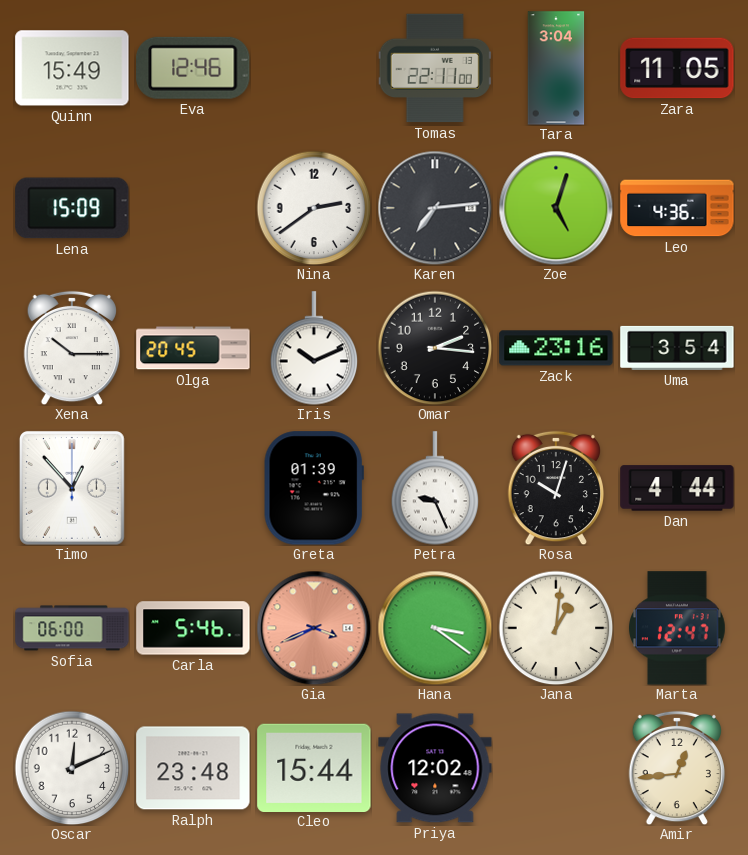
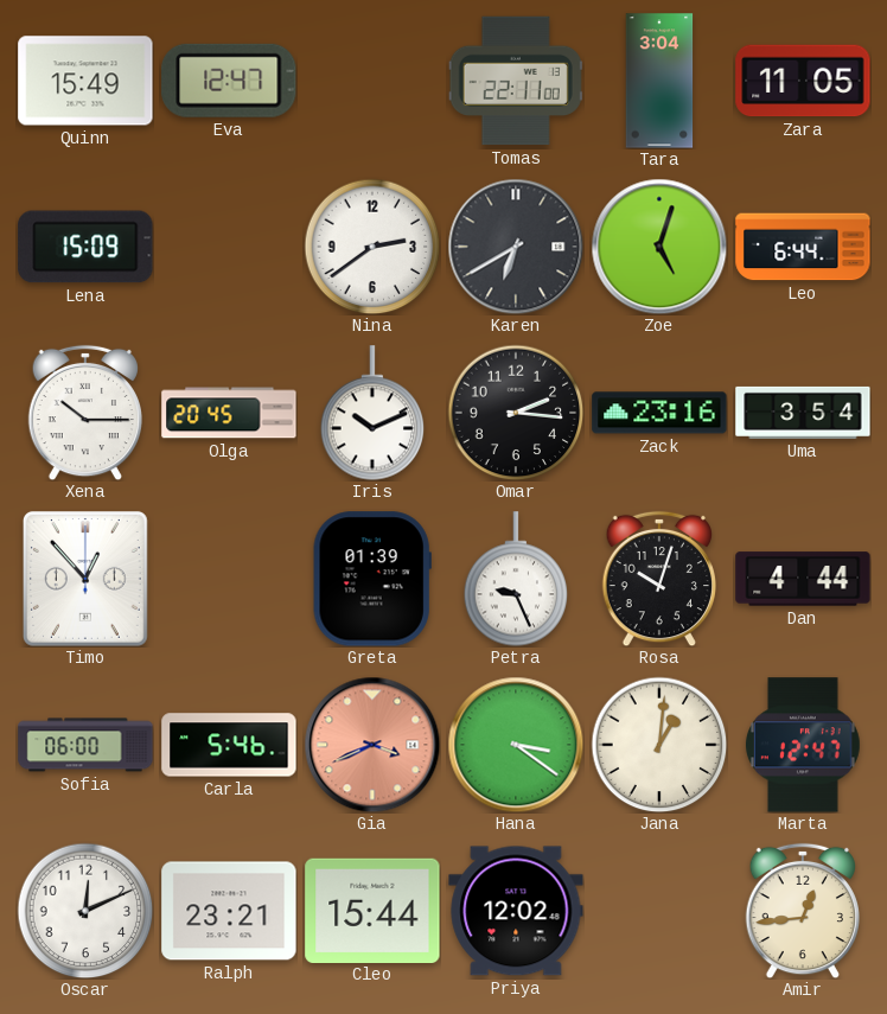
Eva: 12:46 -> 12:47
Karen: 7:14 -> 6:40
Leo: 4:36 -> 6:44
Ralph: 23:48 -> 23:21
